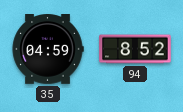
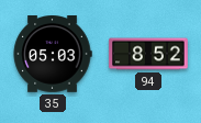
35: 04:59 -> 05:03
